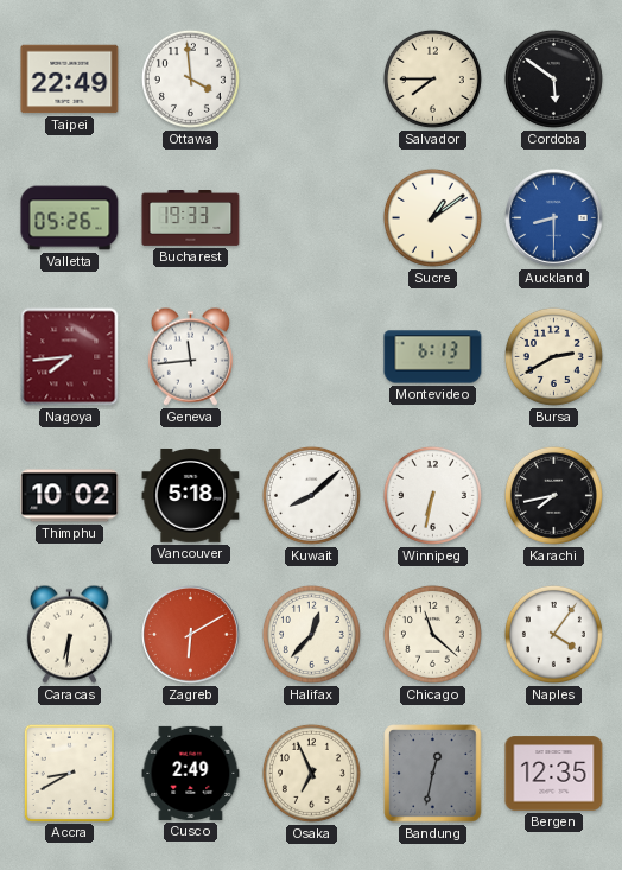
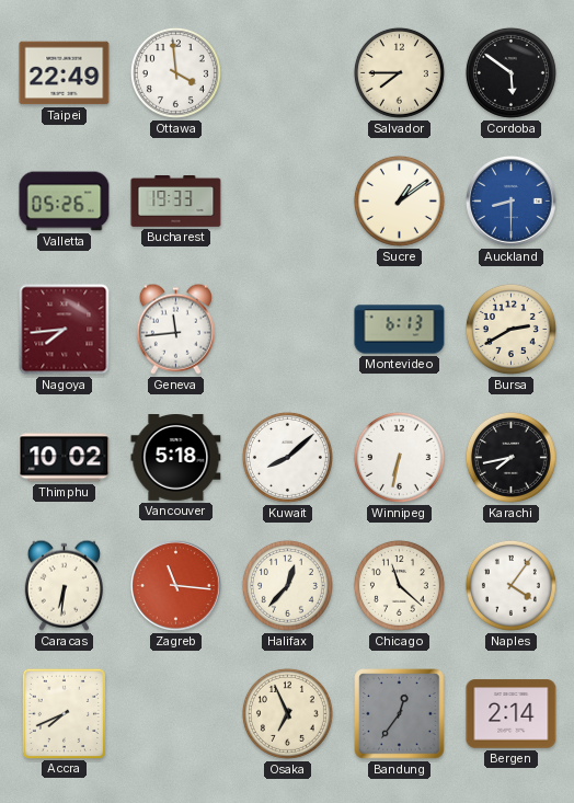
Zagreb: 6:10 -> 11:16
Accra: 8:40 -> 7:41
Cusco: 2:49 -> none
Bandung: 12:32 -> 12:36
Bergen: 12:35 -> 2:14
